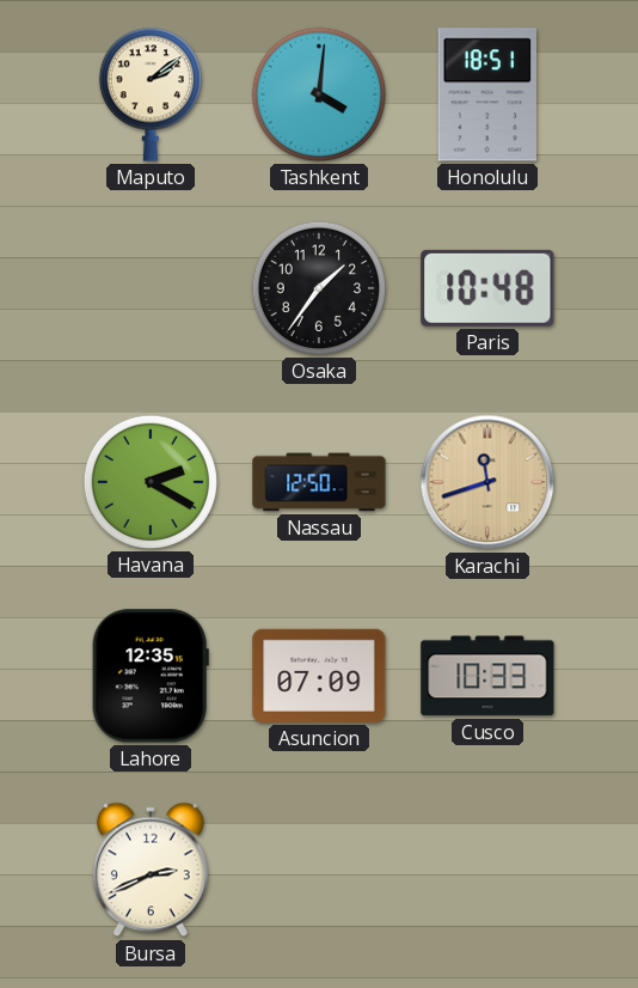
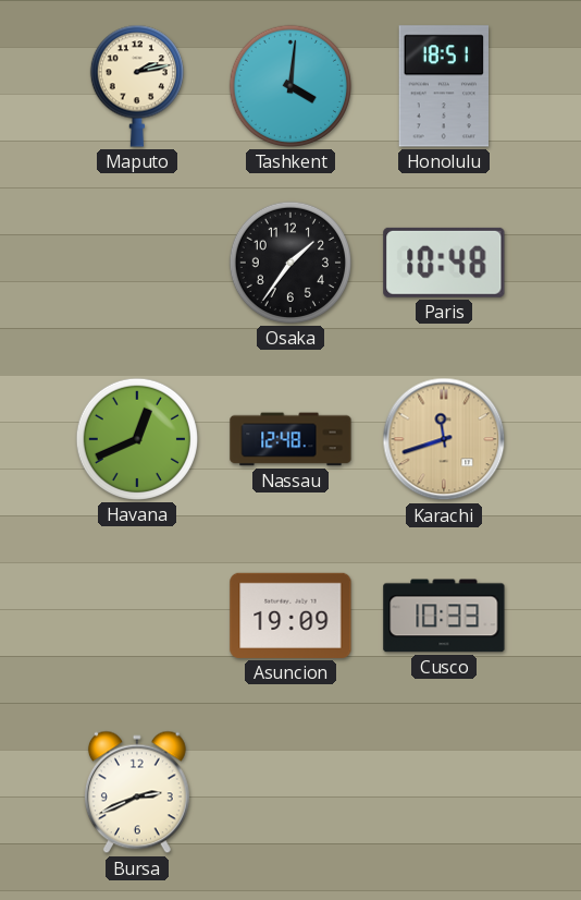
Maputo: 2:09 -> 2:13
Havana: 2:20 -> 12:41
Nassau: 12:50 -> 12:48
Lahore: 12:35 -> none
Asuncion: 07:09 -> 19:09
